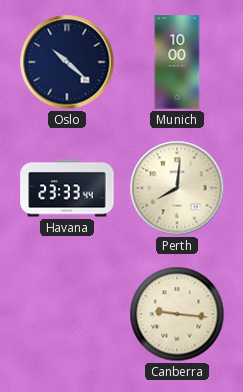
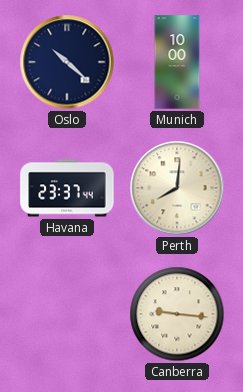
Havana: 23:33 -> 23:37
